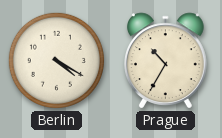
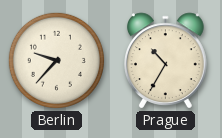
Berlin: 4:20 -> 9:37
